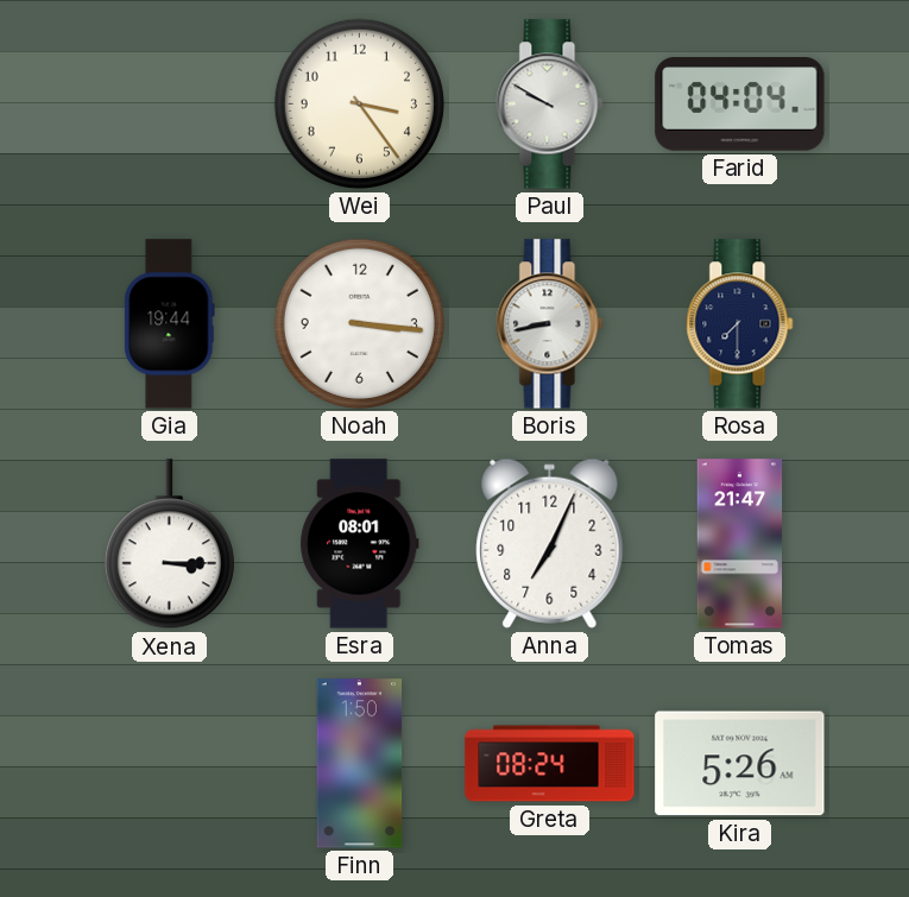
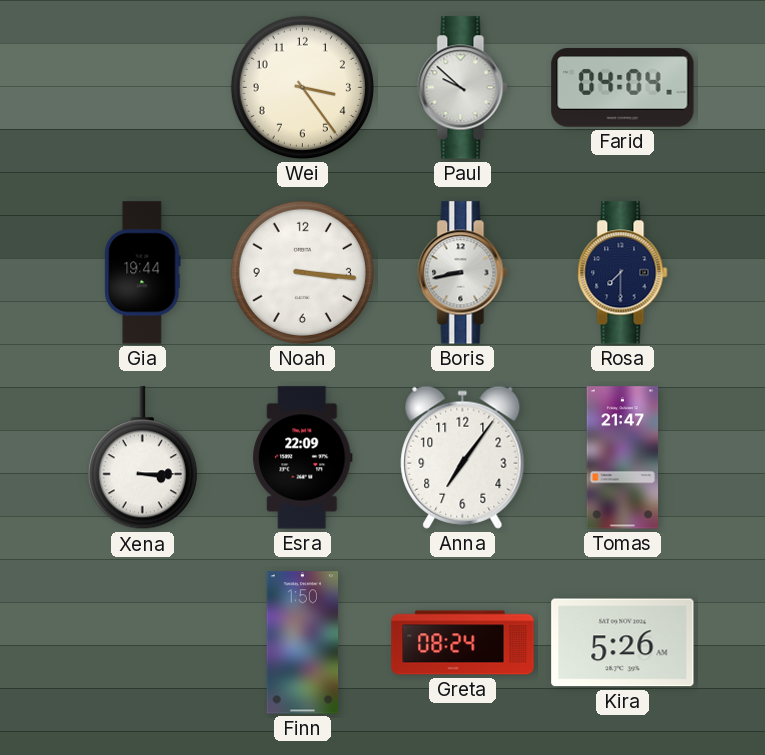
Paul: 9:50 -> 9:52
Esra: 08:01 -> 22:09
Anna: 7:04 -> 7:06
